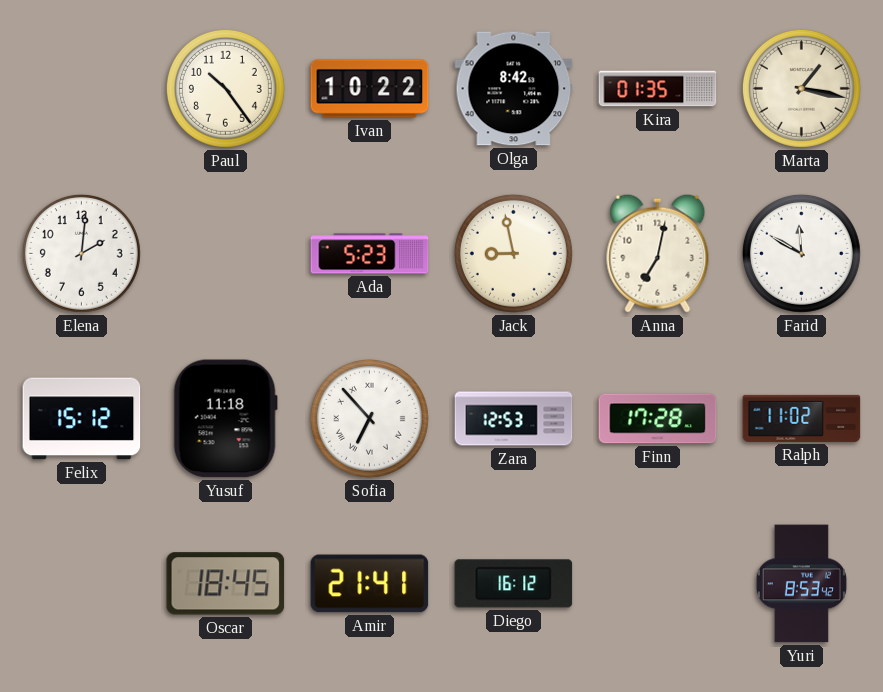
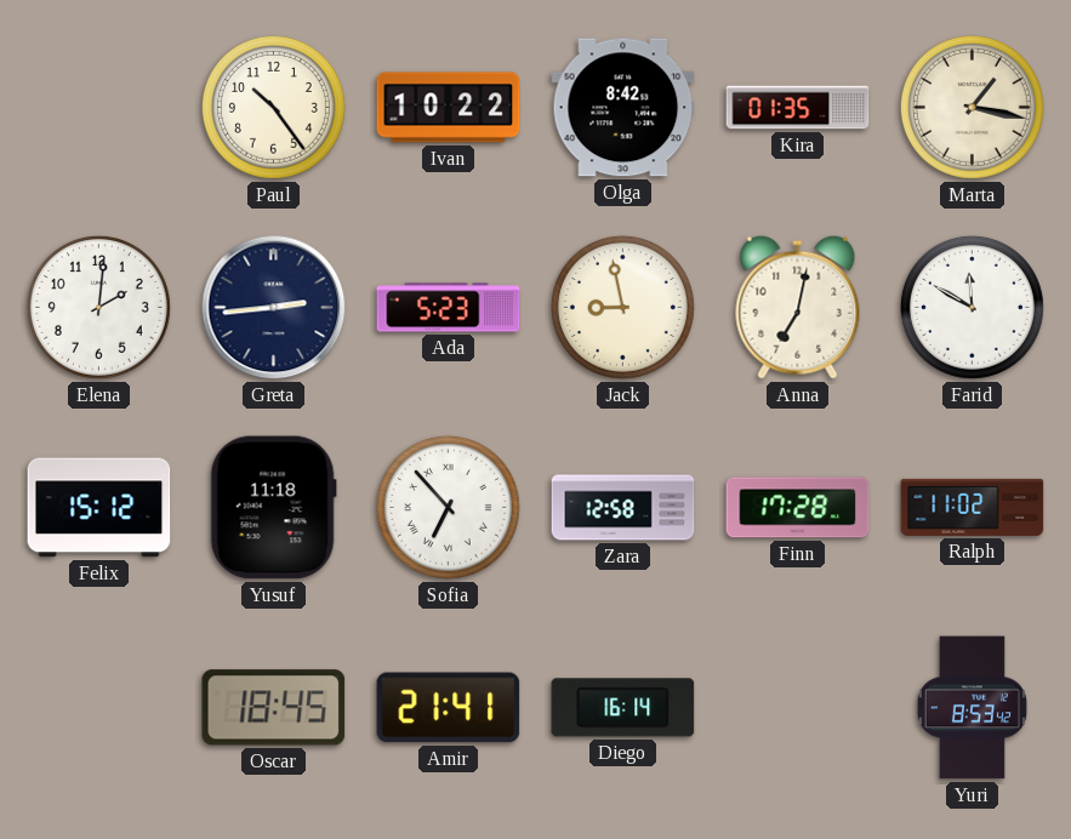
Greta: none -> 2:44
Zara: 12:53 -> 12:58
Diego: 16:12 -> 16:14
